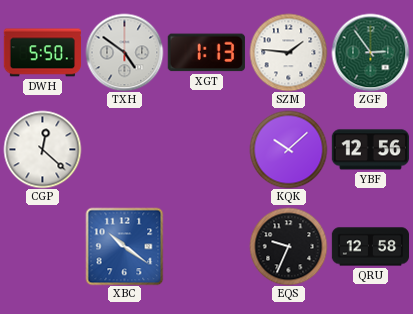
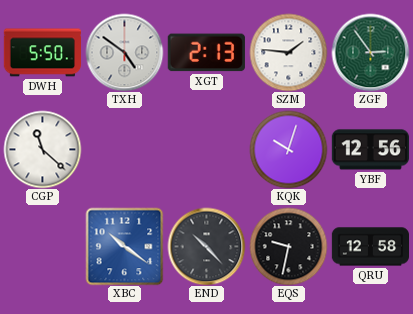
XGT: 1:13 -> 2:13
CGP: 12:22 -> 11:22
KQK: 10:08 -> 10:03
END: none -> 10:23
EQS: 9:34 -> 9:32
